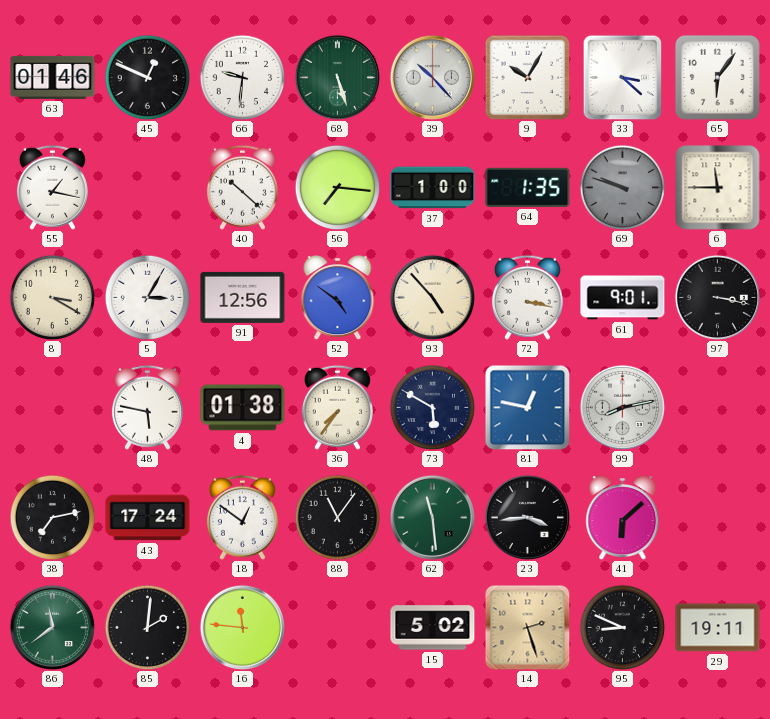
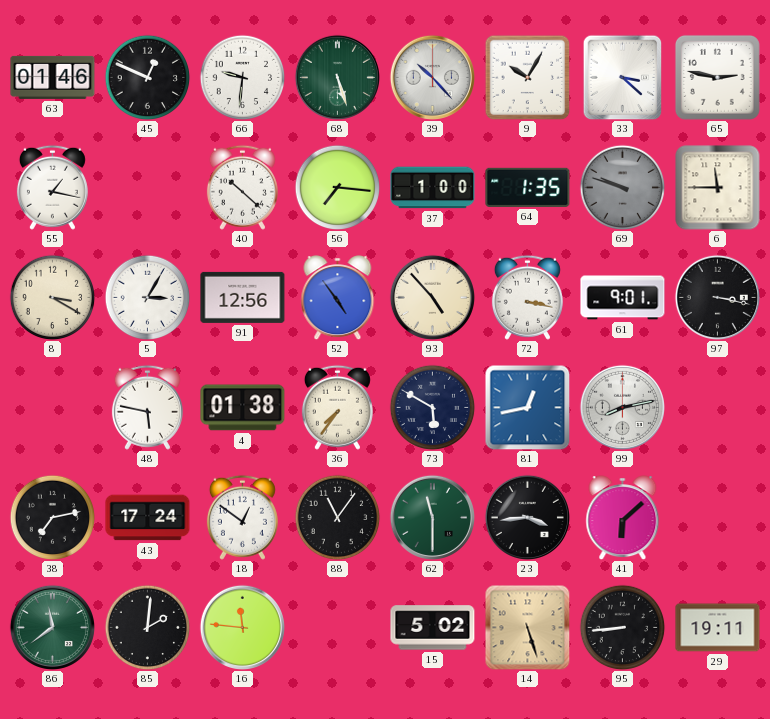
65: 6:06 -> 2:47
52: 4:51 -> 4:54
81: 12:47 -> 12:43
62: 11:29 -> 11:30
14: 2:27 -> 5:27
95: 8:49 -> 8:44
